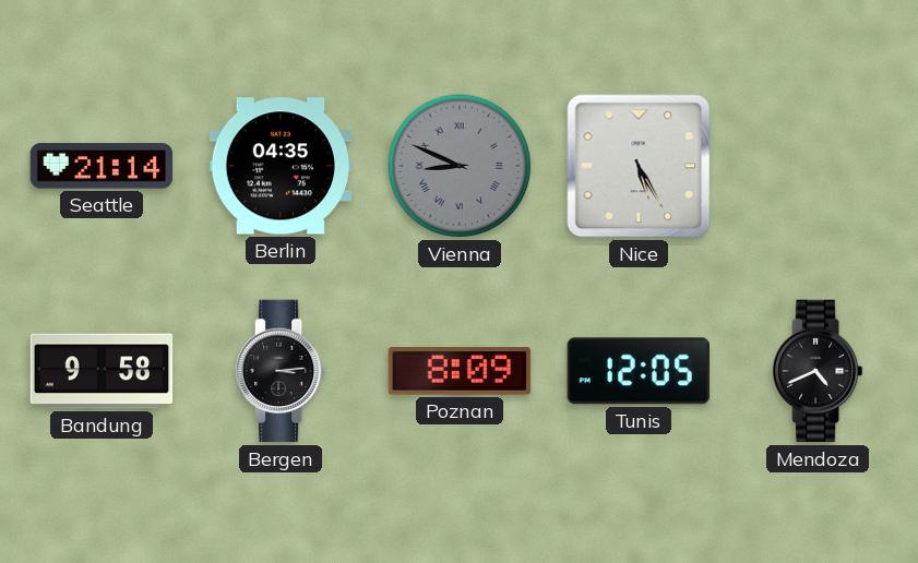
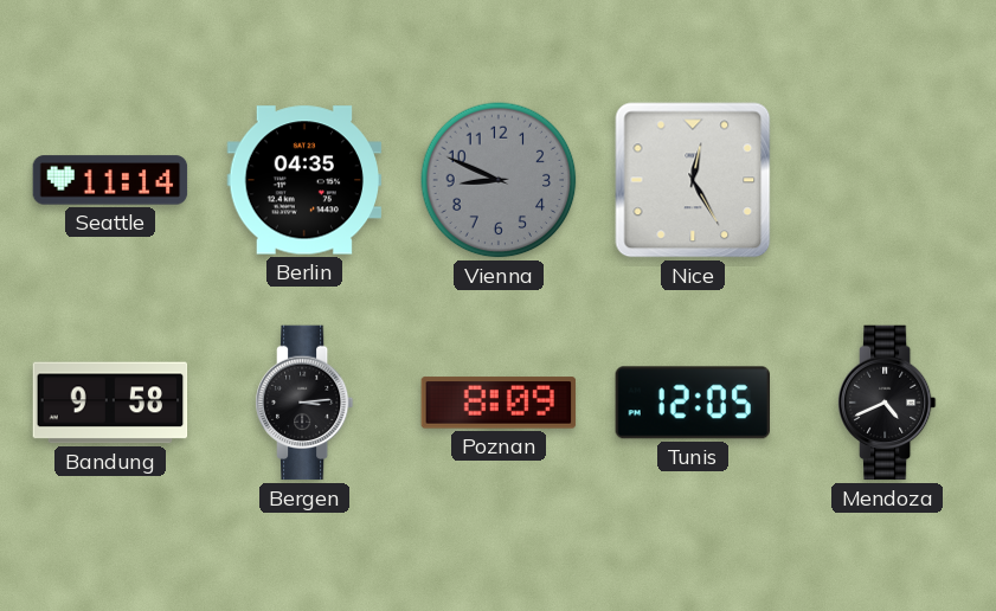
Seattle: 21:14 -> 11:14
Vienna numerals: Roman -> Arabic
Nice: 5:25 -> 12:25
